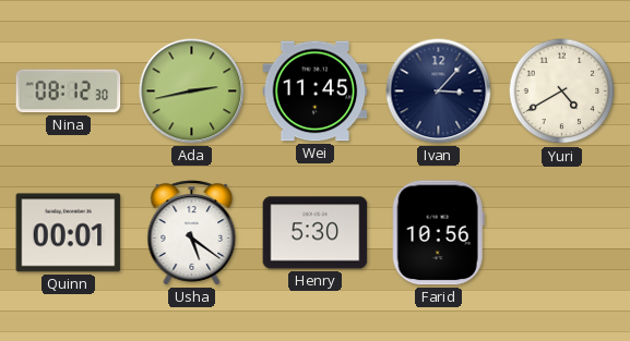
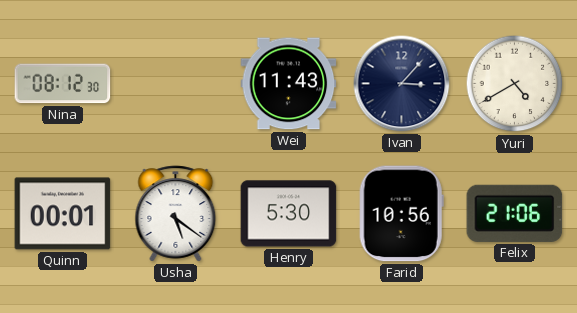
Ada: 2:43 -> none
Wei: 11:45 -> 11:43
Felix: none -> 21:06
